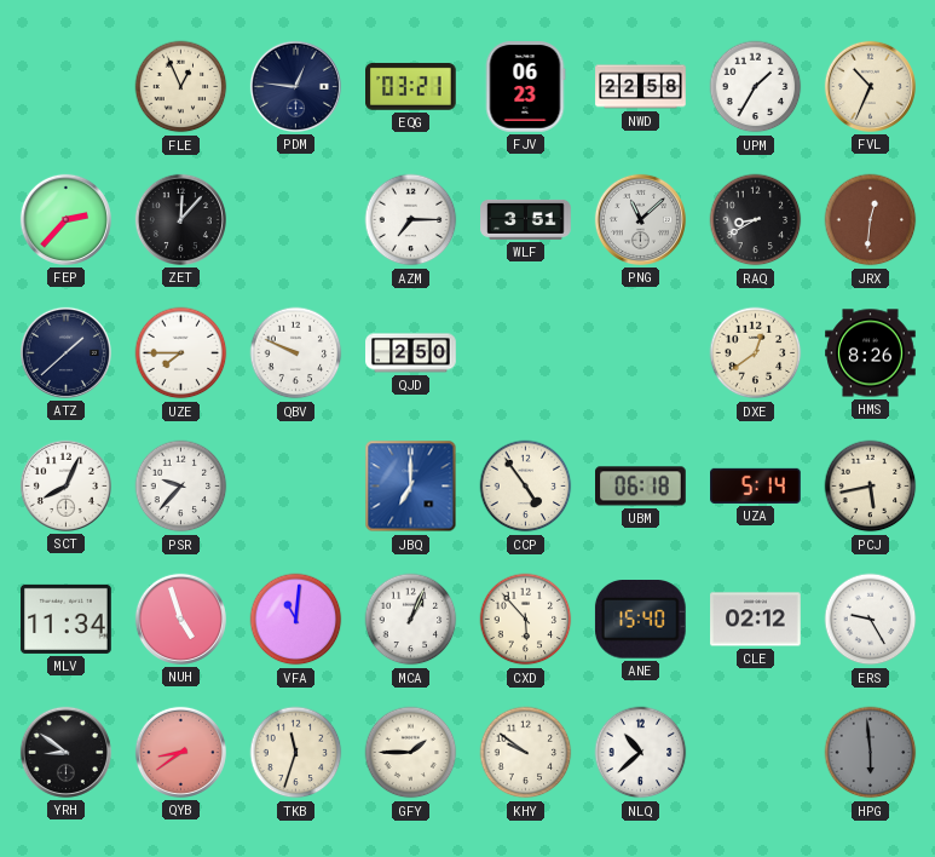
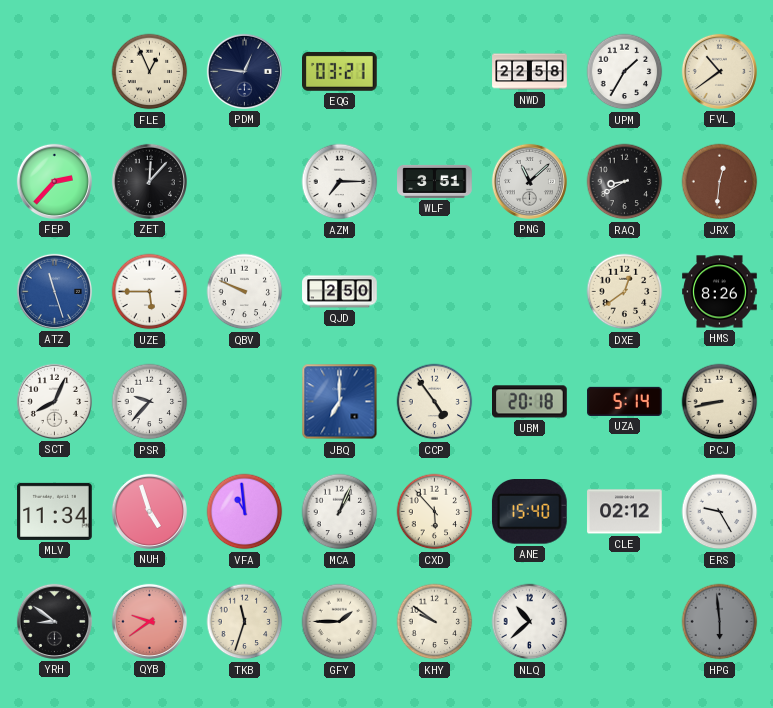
FJV: 06:23 -> none
FVL: 10:34 -> 10:39
ATZ: 1:38 -> 11:27
ATZ dial: navy -> blue
UZE: 7:45 -> 5:45
UBM: 06:18 -> 20:18
PCJ: 5:43 -> 8:43
VFA: 11:01 -> 10:59
QYB: 8:39 -> 9:39
